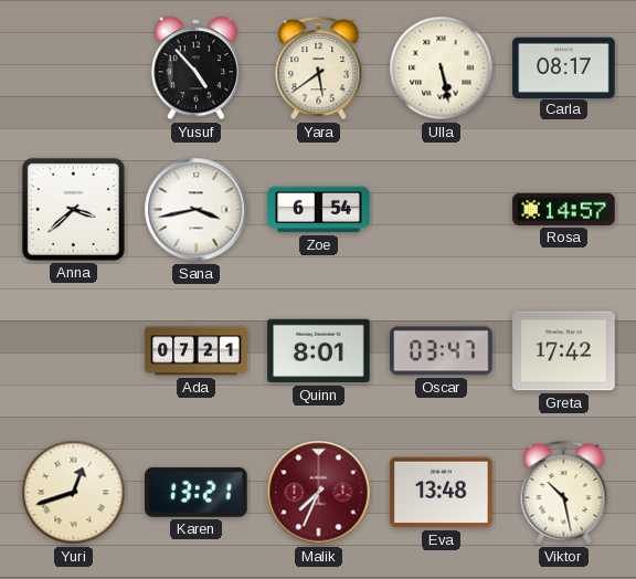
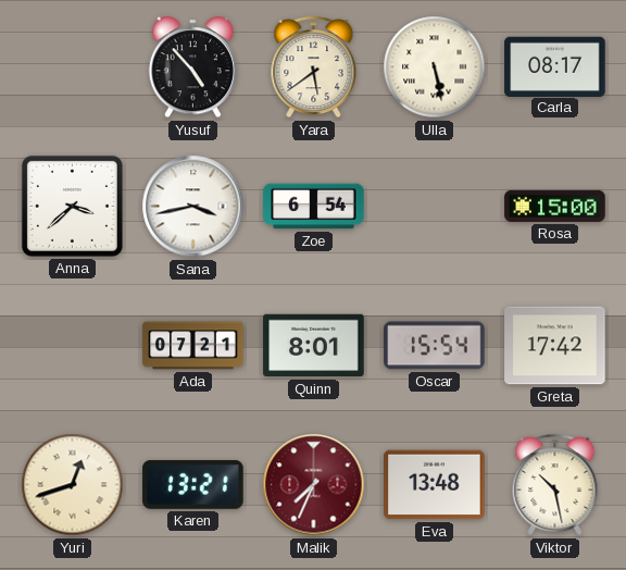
Rosa: 14:57 -> 15:00
Oscar: 03:47 -> 15:54
